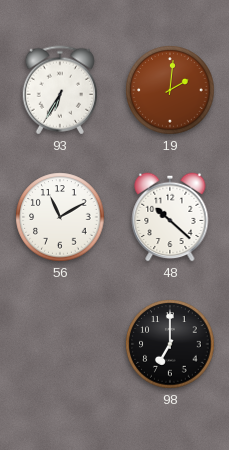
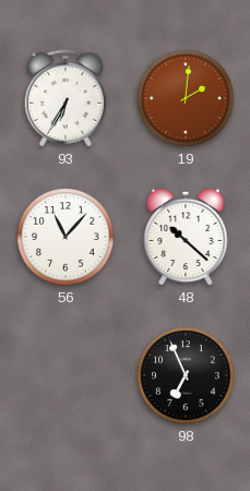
56: 11:10 -> 11:07
98: 7:00 -> 6:56
